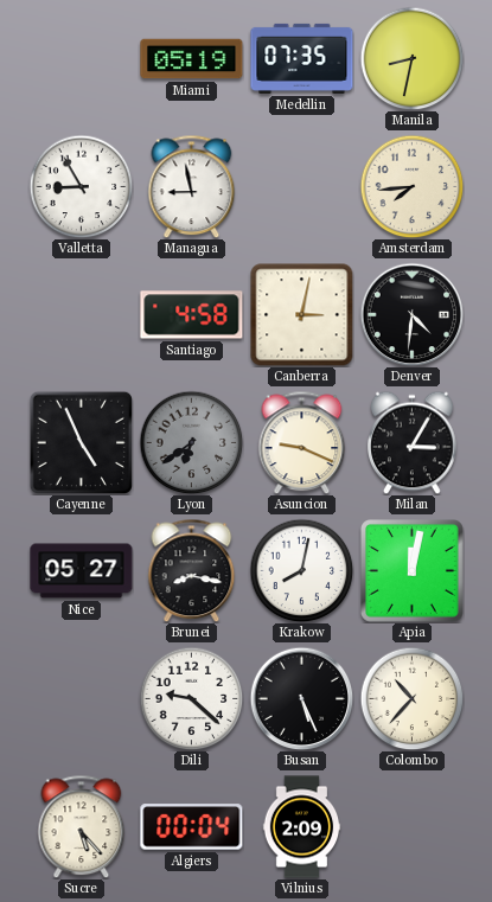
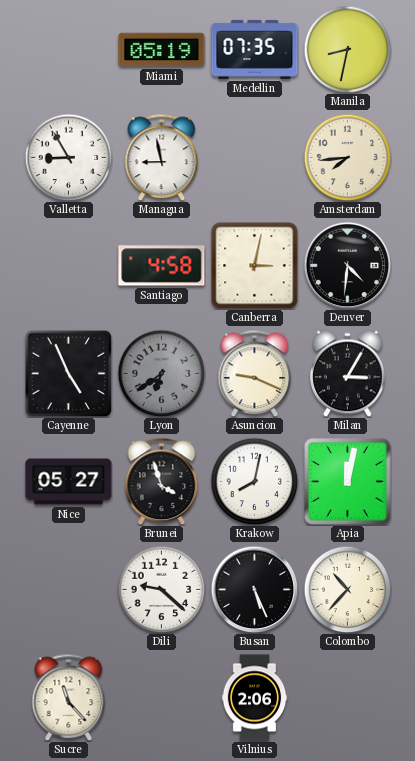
Brunei: 8:17 -> 3:57
Sucre: 5:23 -> 11:23
Algiers: 00:04 -> none
Vilnius: 2:09 -> 2:06
